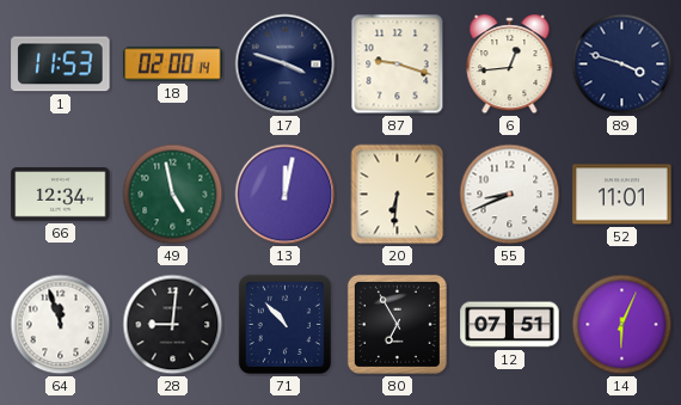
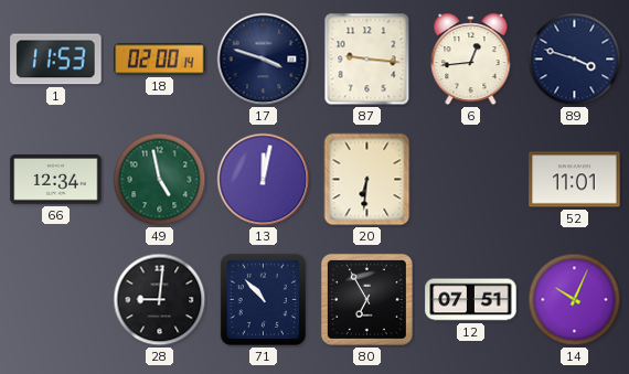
87: 9:18 -> 9:16
55: 8:41 -> none
64: 11:57 -> none
14: 6:04 -> 10:04
